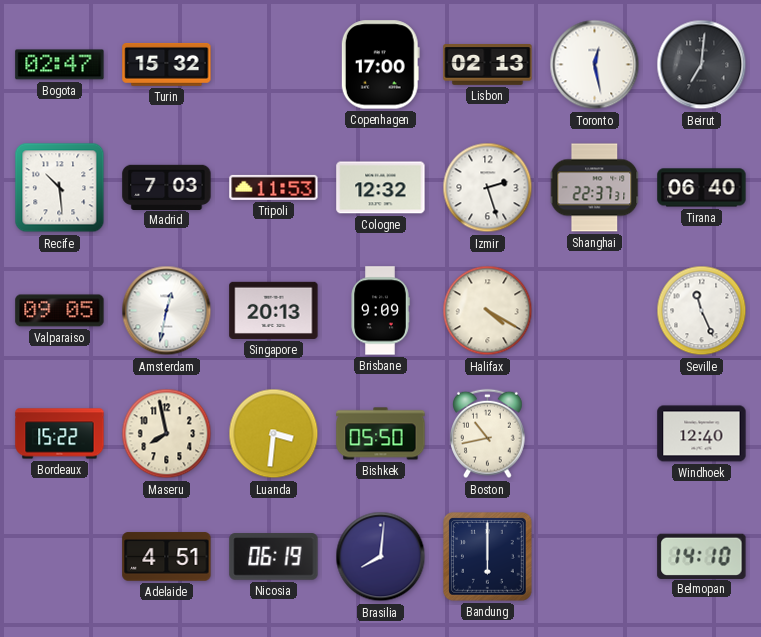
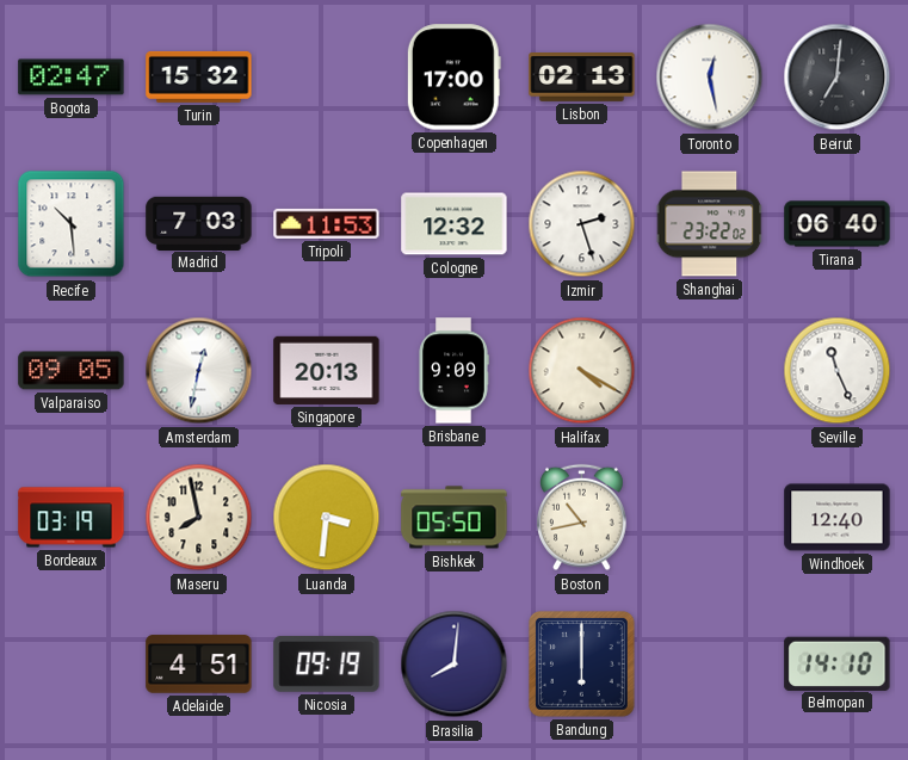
Shanghai: 22:37 -> 23:22
Bordeaux: 15:22 -> 03:19
Nicosia: 06:19 -> 09:19
